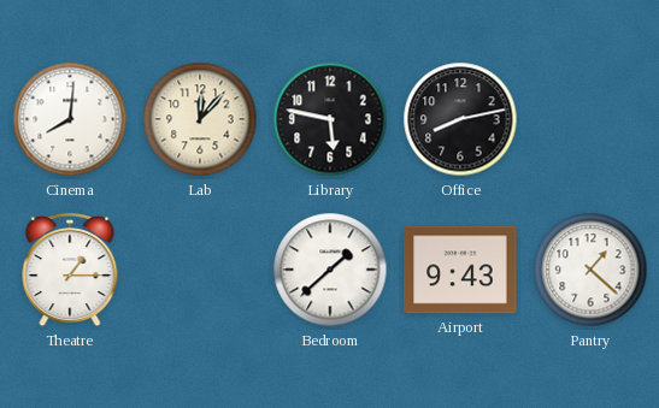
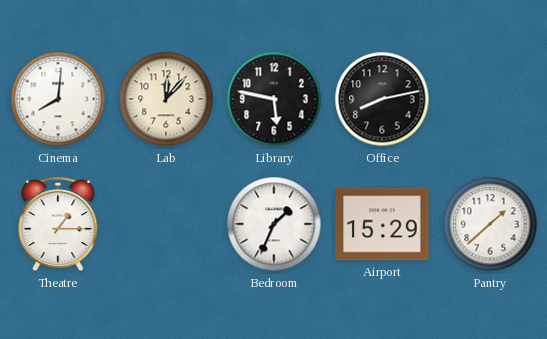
Bedroom: 1:38 -> 1:34
Airport: 9:43 -> 15:29
Pantry: 1:22 -> 1:38
